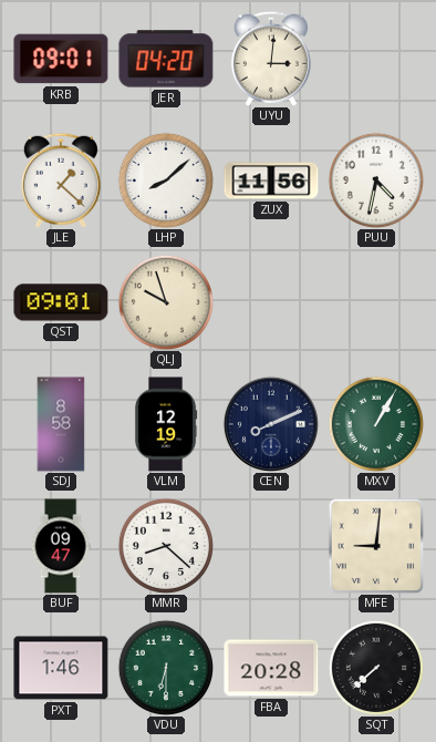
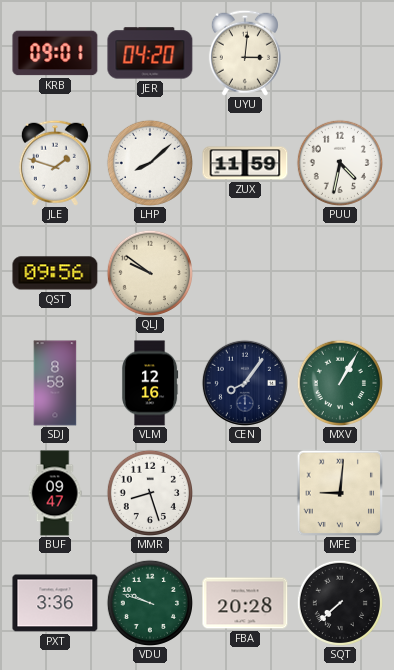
JLE: 1:22 -> 1:48
ZUX: 11:56 -> 11:59
QST: 09:01 -> 09:56
QLJ: 9:57 -> 9:51
VLM: 12:19 -> 12:16
CEN: 8:11 -> 8:06
MMR: 8:22 -> 8:27
PXT: 1:46 -> 3:36
VDU: 6:30 -> 9:48
